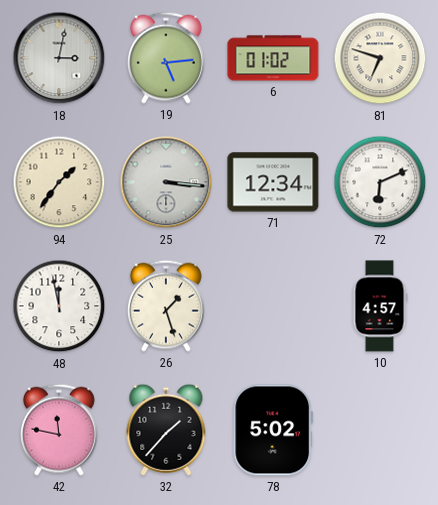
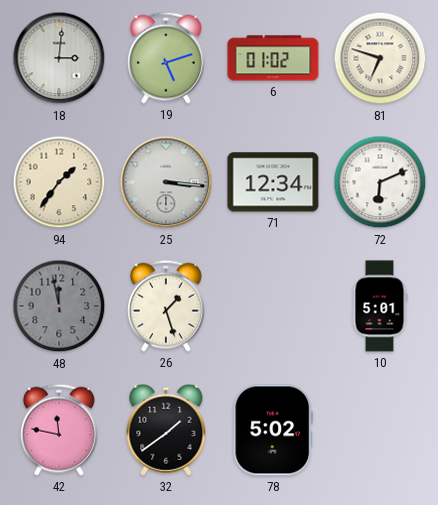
18: 3:02 -> 3:01
19: 5:14 -> 5:12
48 dial: white -> grey
10: 4:57 -> 5:01
32: 1:37 -> 1:39
